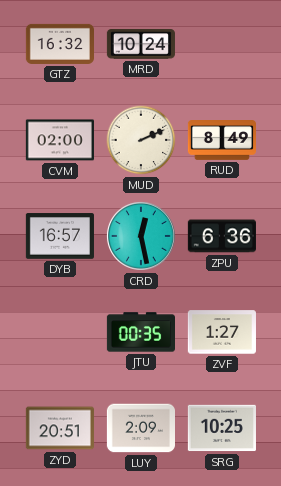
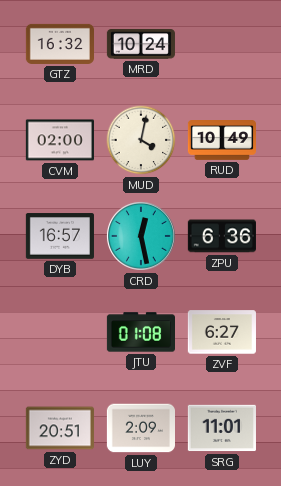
MUD: 2:11 -> 4:02
RUD: 8:49 -> 10:49
JTU: 00:35 -> 01:08
ZVF: 1:27 -> 6:27
SRG: 10:25 -> 11:01
